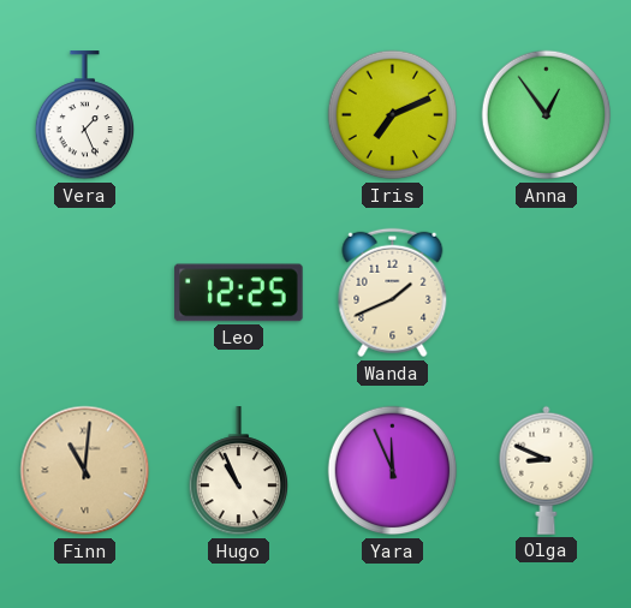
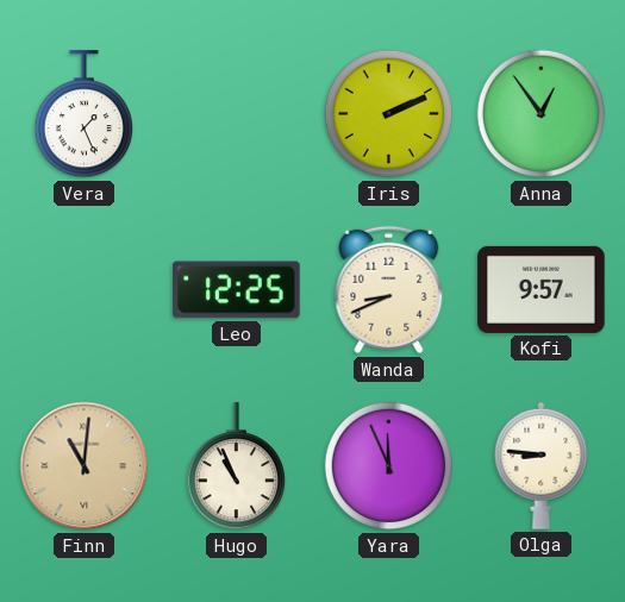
Iris: 7:11 -> 2:11
Wanda: 1:41 -> 8:41
Kofi: none -> 9:57
Olga: 8:49 -> 8:46
